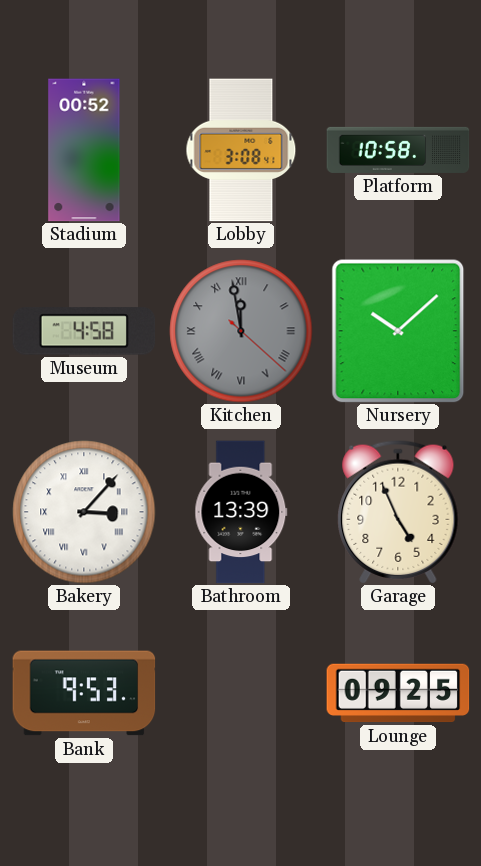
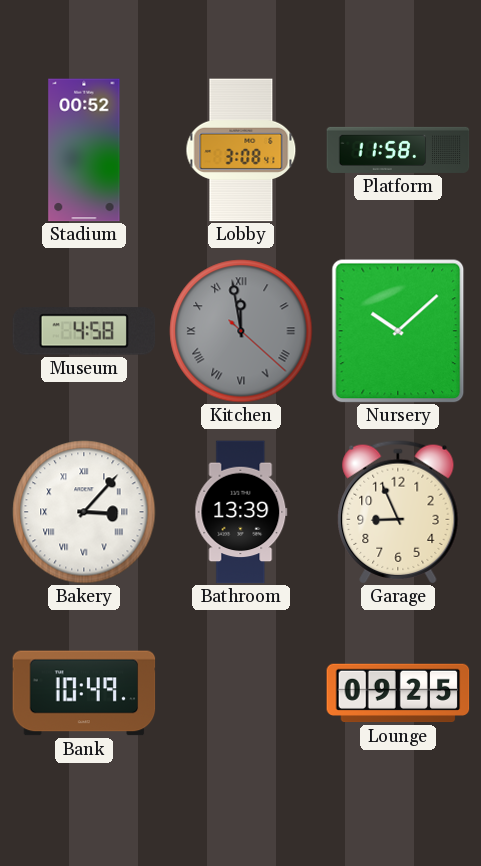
Platform: 10:58 -> 11:58
Garage: 4:56 -> 8:56
Bank: 9:53 -> 10:49
